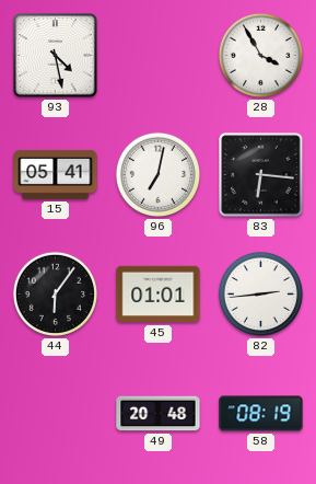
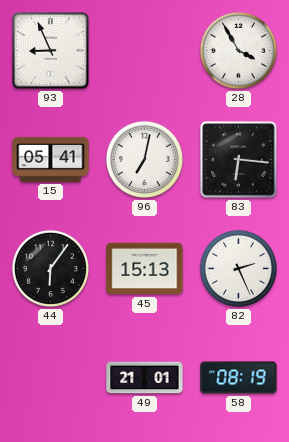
93: 4:28 -> 8:56
45: 01:01 -> 15:13
82: 2:44 -> 2:26
49: 20:48 -> 21:01
